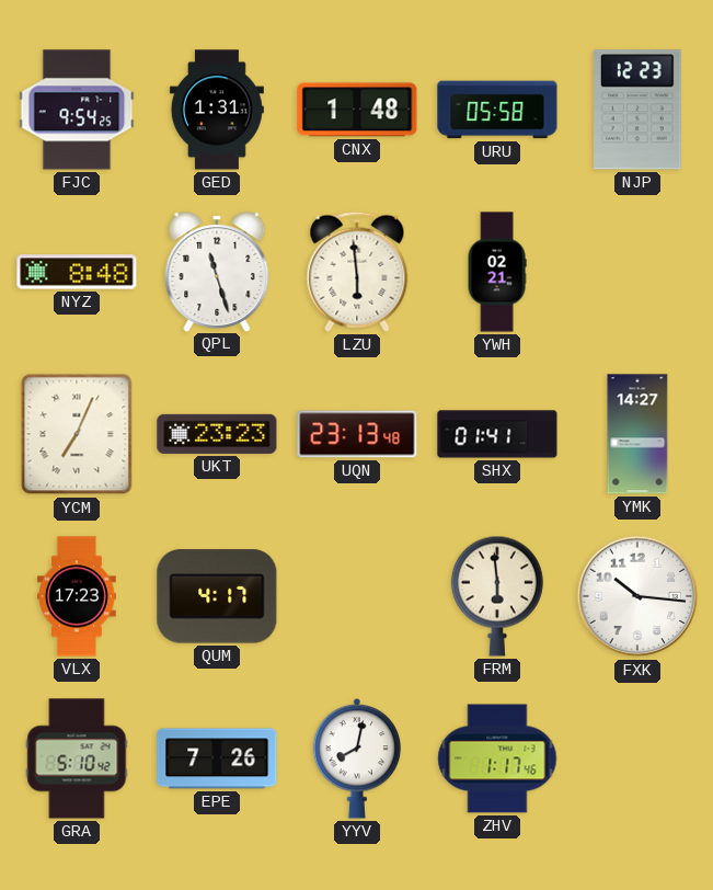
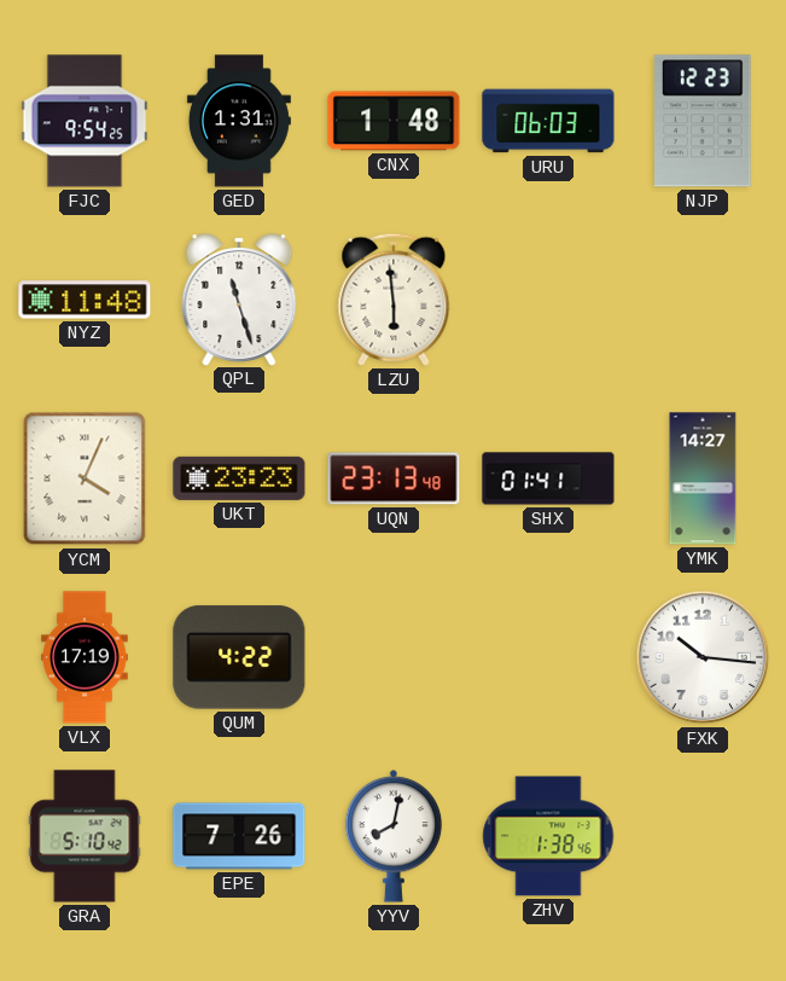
URU: 05:58 -> 06:03
NYZ: 8:48 -> 11:48
YWH: 02:21 -> none
YCM: 7:04 -> 4:04
VLX: 17:23 -> 17:19
QUM: 4:17 -> 4:22
FRM: 5:59 -> none
ZHV: 1:17 -> 1:38
